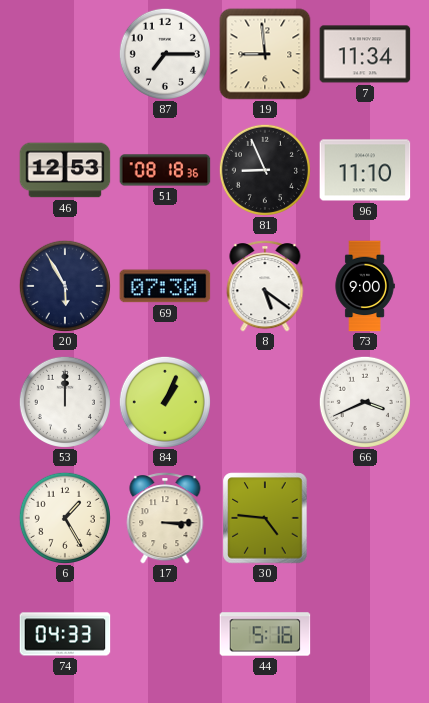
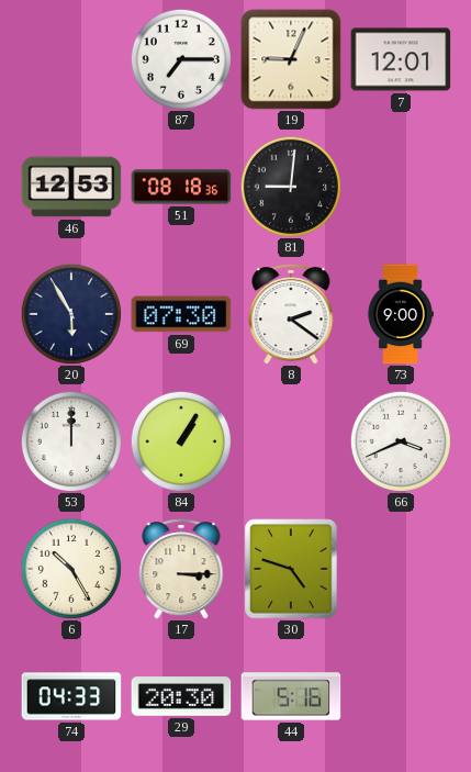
19: 8:59 -> 9:04
7: 11:34 -> 12:01
81: 8:56 -> 9:01
96: 11:10 -> none
8: 5:21 -> 2:21
84: 1:04 -> 1:05
6: 1:25 -> 10:25
30: 4:46 -> 4:48
29: none -> 20:30
